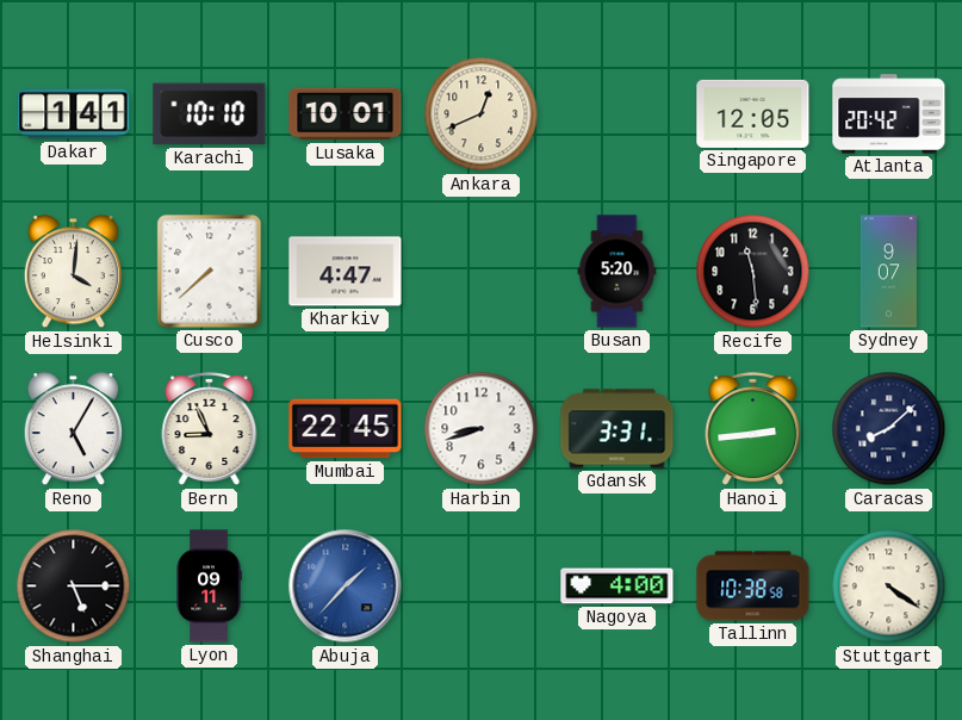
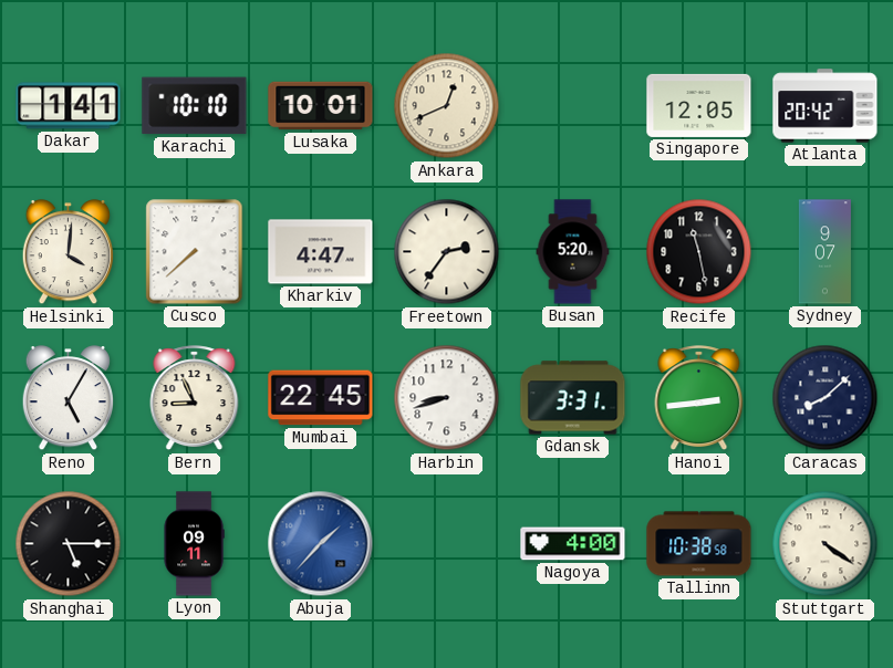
Freetown: none -> 2:36
Recife: 11:29 -> 11:28
